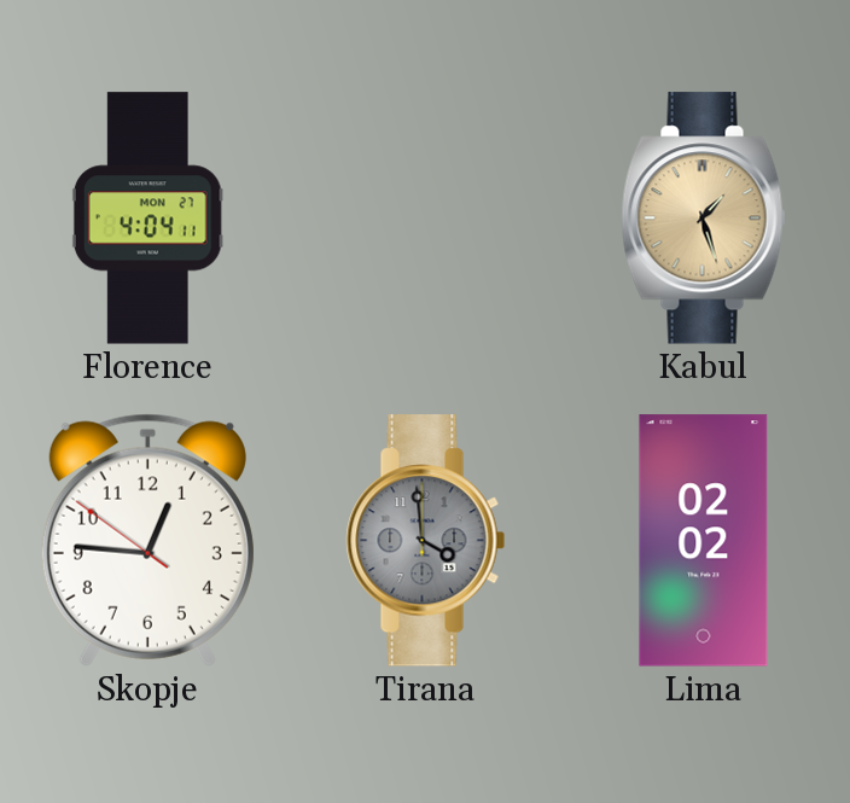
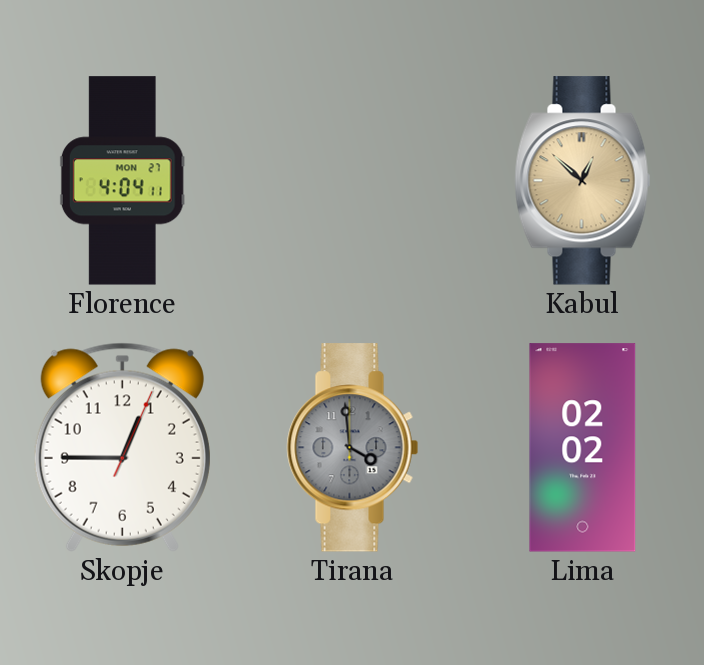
Kabul: 1:27 -> 12:52
Skopje: 12:45:51 -> 12:45:04
